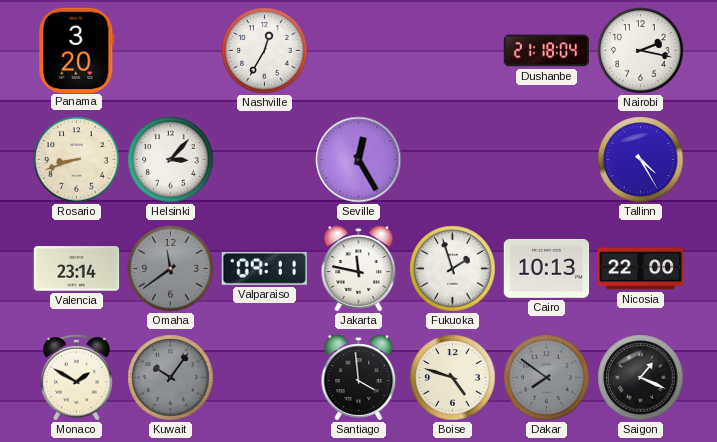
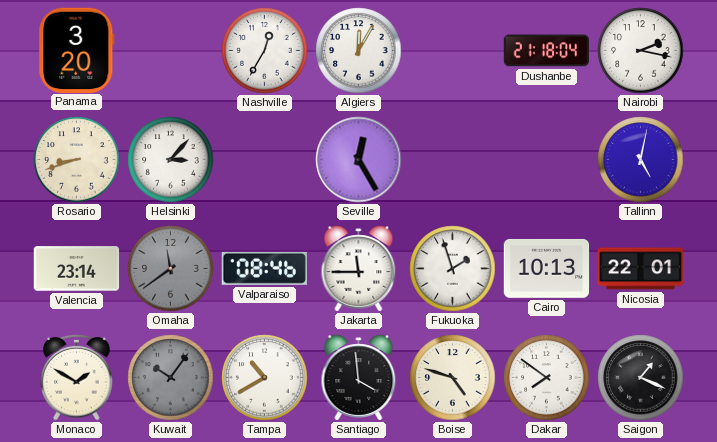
Algiers: none -> 12:05
Tallinn: 4:25 -> 5:02
Valparaiso: 09:11 -> 08:46
Jakarta: 11:47 -> 11:45
Nicosia: 22:00 -> 22:01
Tampa: none -> 10:40
Dakar dial: grey -> white
